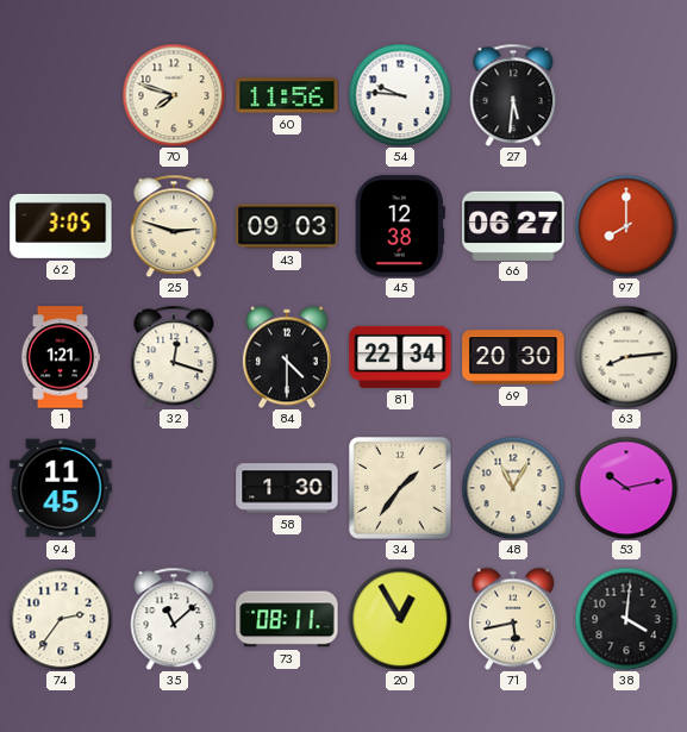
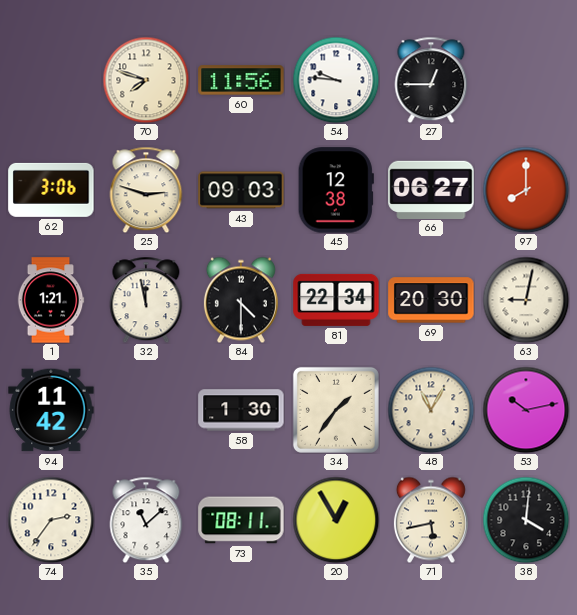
27: 5:31 -> 12:45
62: 3:05 -> 3:06
32: 12:18 -> 11:58
63: 8:14 -> 9:02
94: 11:45 -> 11:42
